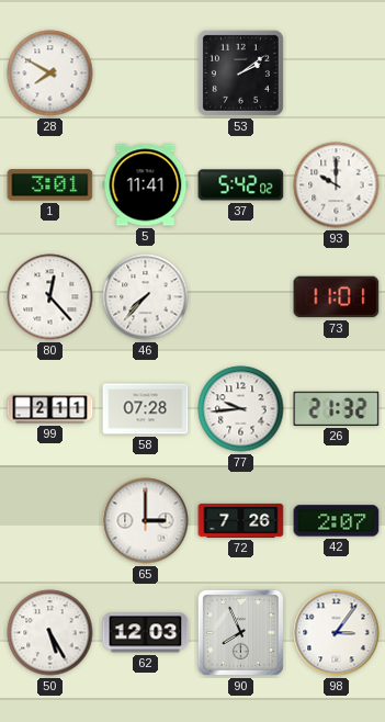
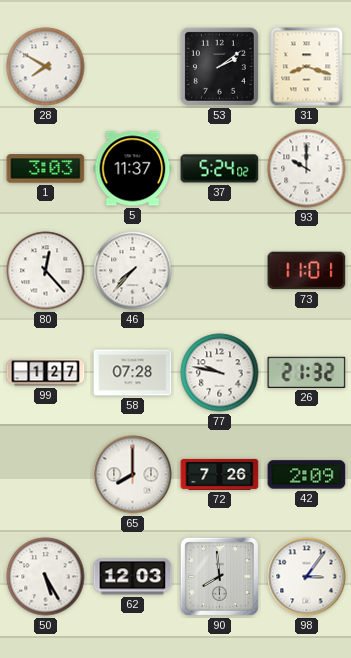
31: none -> 8:18
1: 3:01 -> 3:03
5: 11:41 -> 11:37
37: 5:42 -> 5:24
99: 2:11 -> 1:27
77: 9:44 -> 9:47
65: 3:00 -> 8:00
42: 2:07 -> 2:09
90: 7:56 -> 7:59
